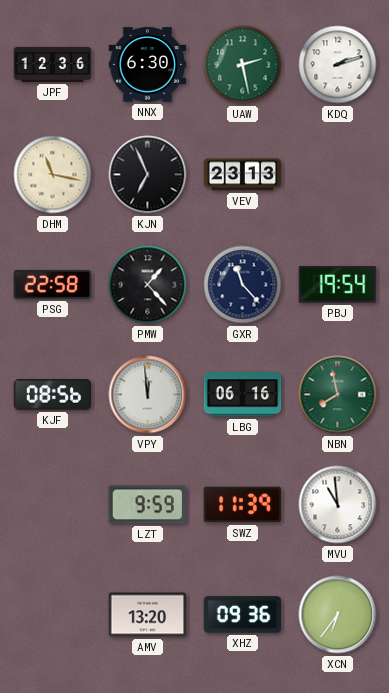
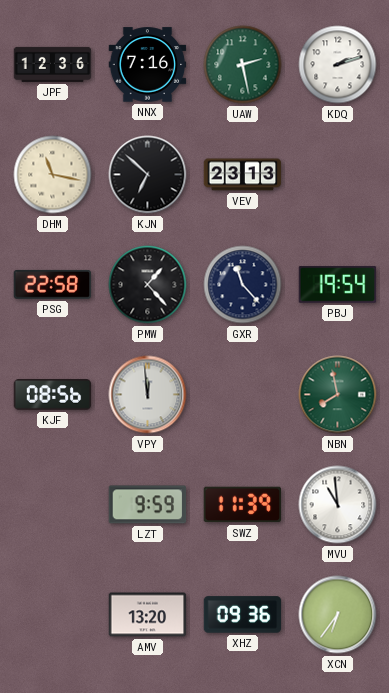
NNX: 6:30 -> 7:16
KJN: 6:56 -> 6:52
LBG: 06:16 -> none
